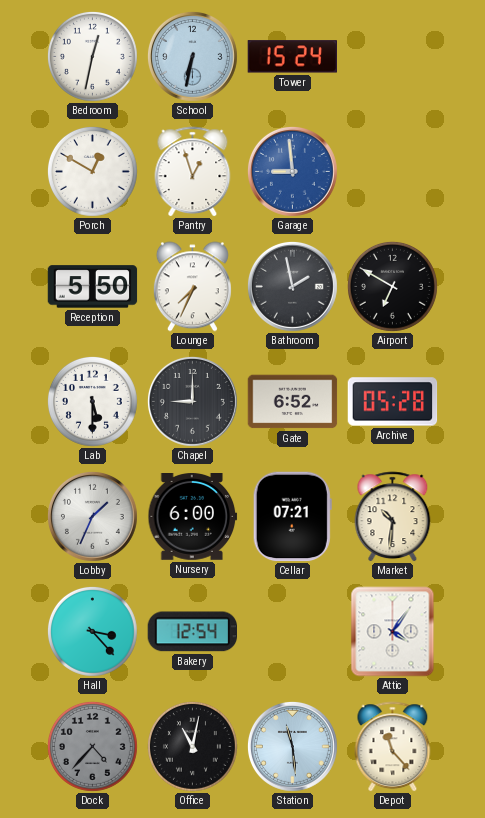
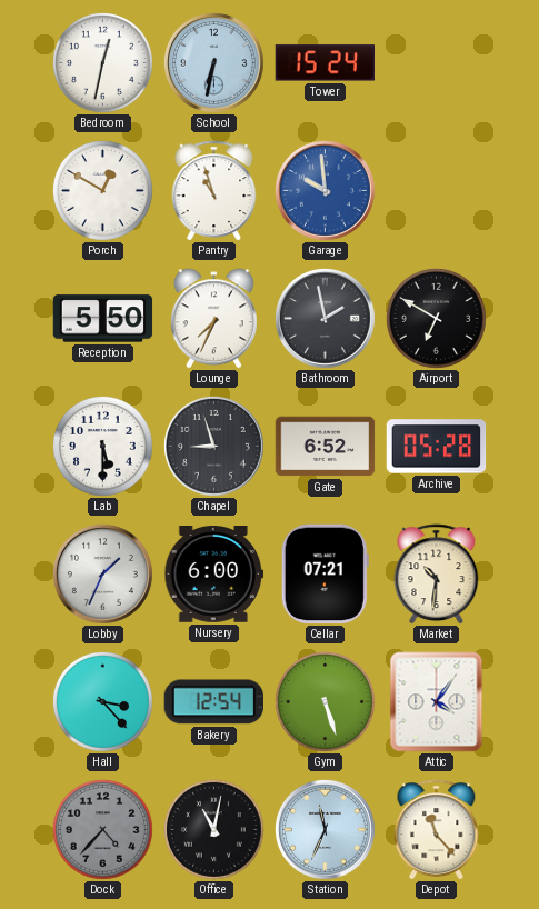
Pantry: 12:57 -> 10:57
Garage: 8:59 -> 9:59
Chapel: 9:00 -> 8:57
Gym: none -> 5:27
Station: 11:29 -> 11:34
